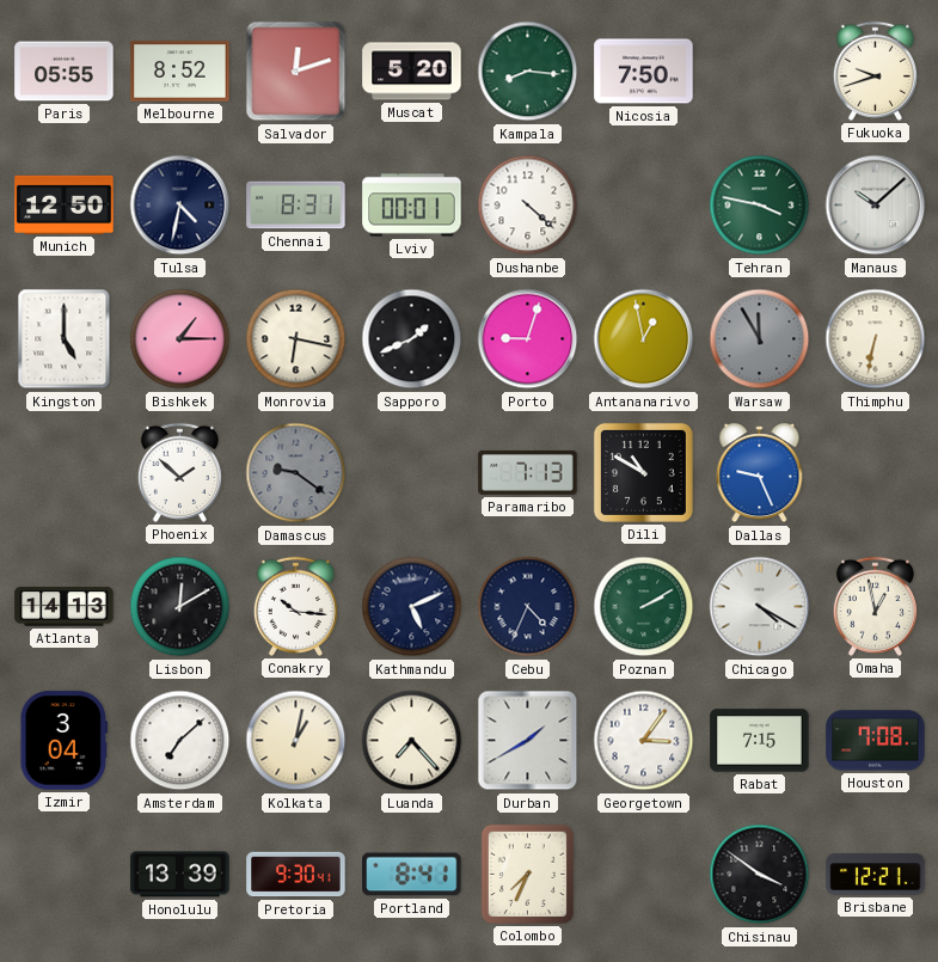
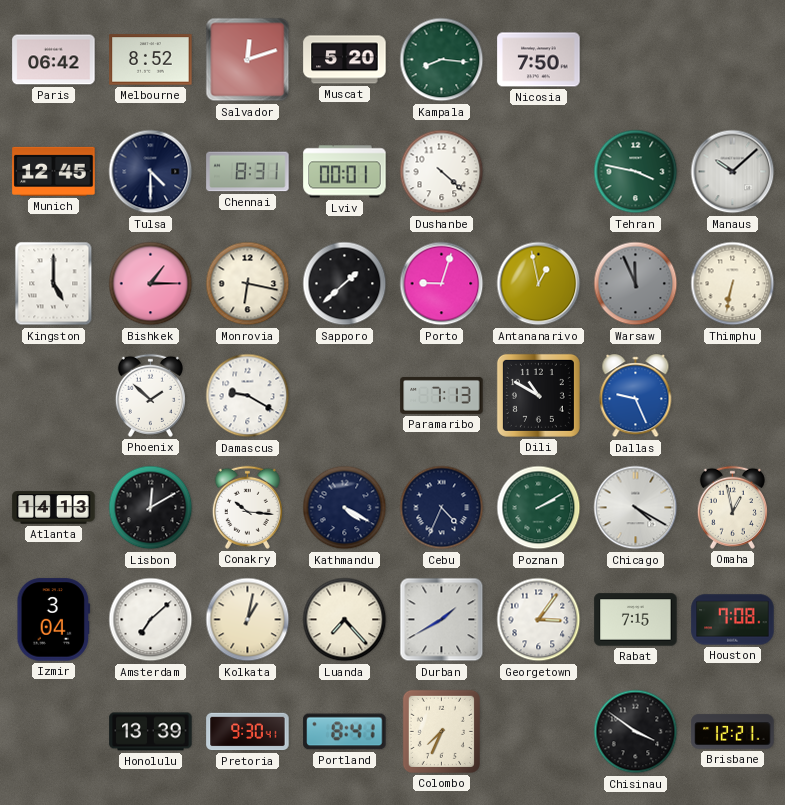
Paris: 05:55 -> 06:42
Fukuoka: 9:42 -> none
Munich: 12:50 -> 12:45
Tulsa: 4:32 -> 4:30
Sapporo: 1:41 -> 1:38
Warsaw: 11:55 -> 11:56
Damascus: 9:21 -> 9:20
Damascus dial: grey -> white
Kathmandu: 5:11 -> 4:20
